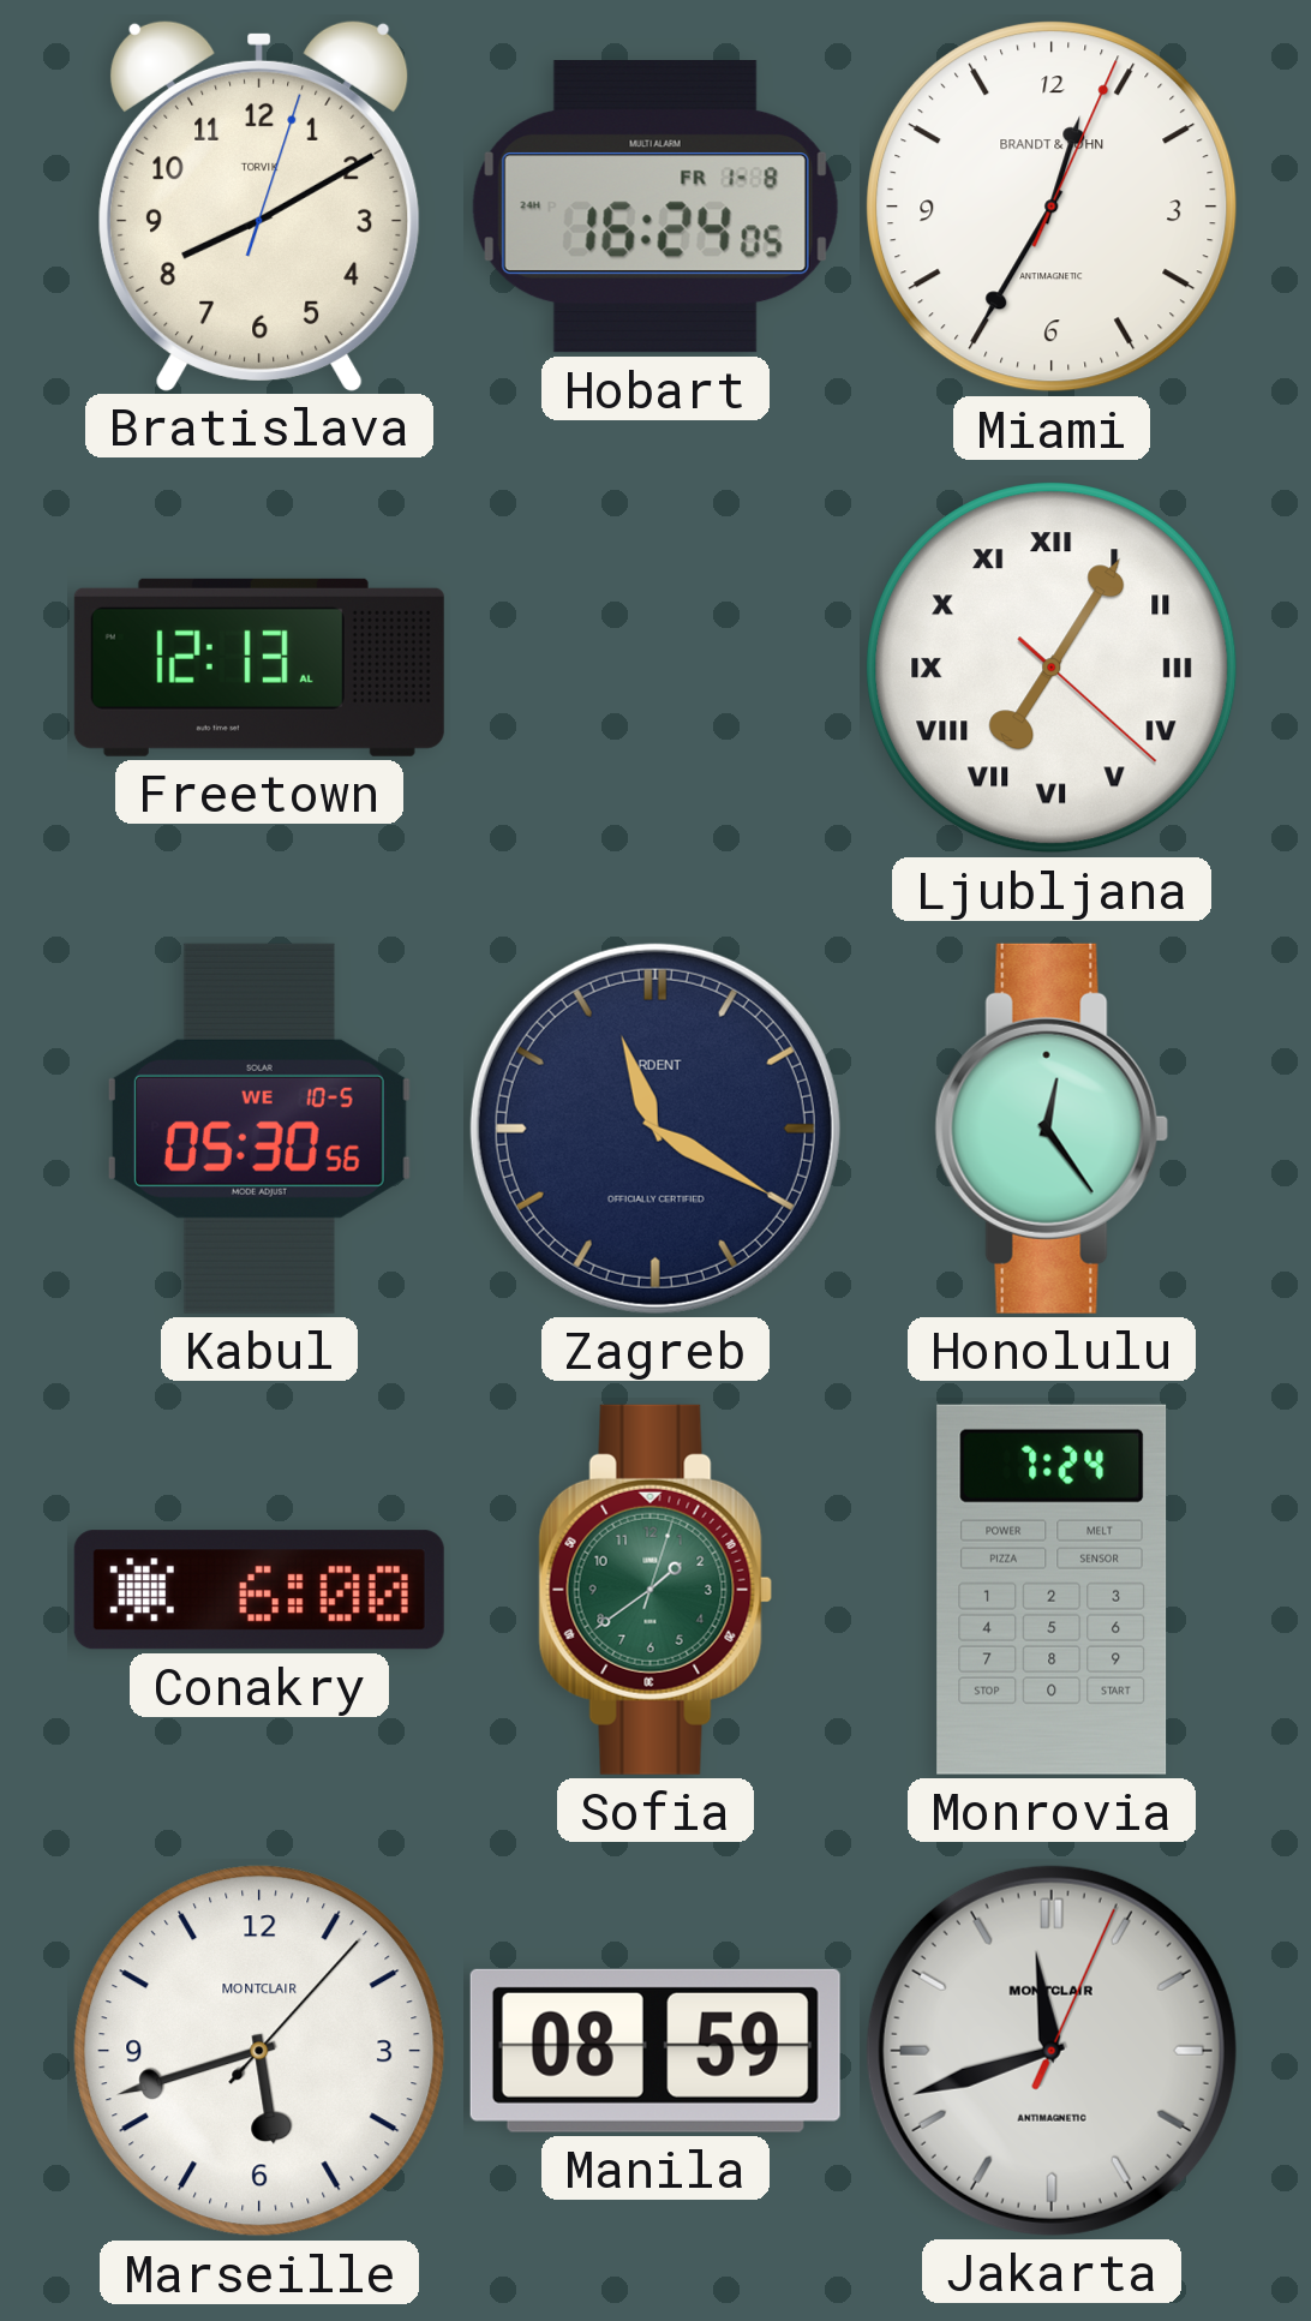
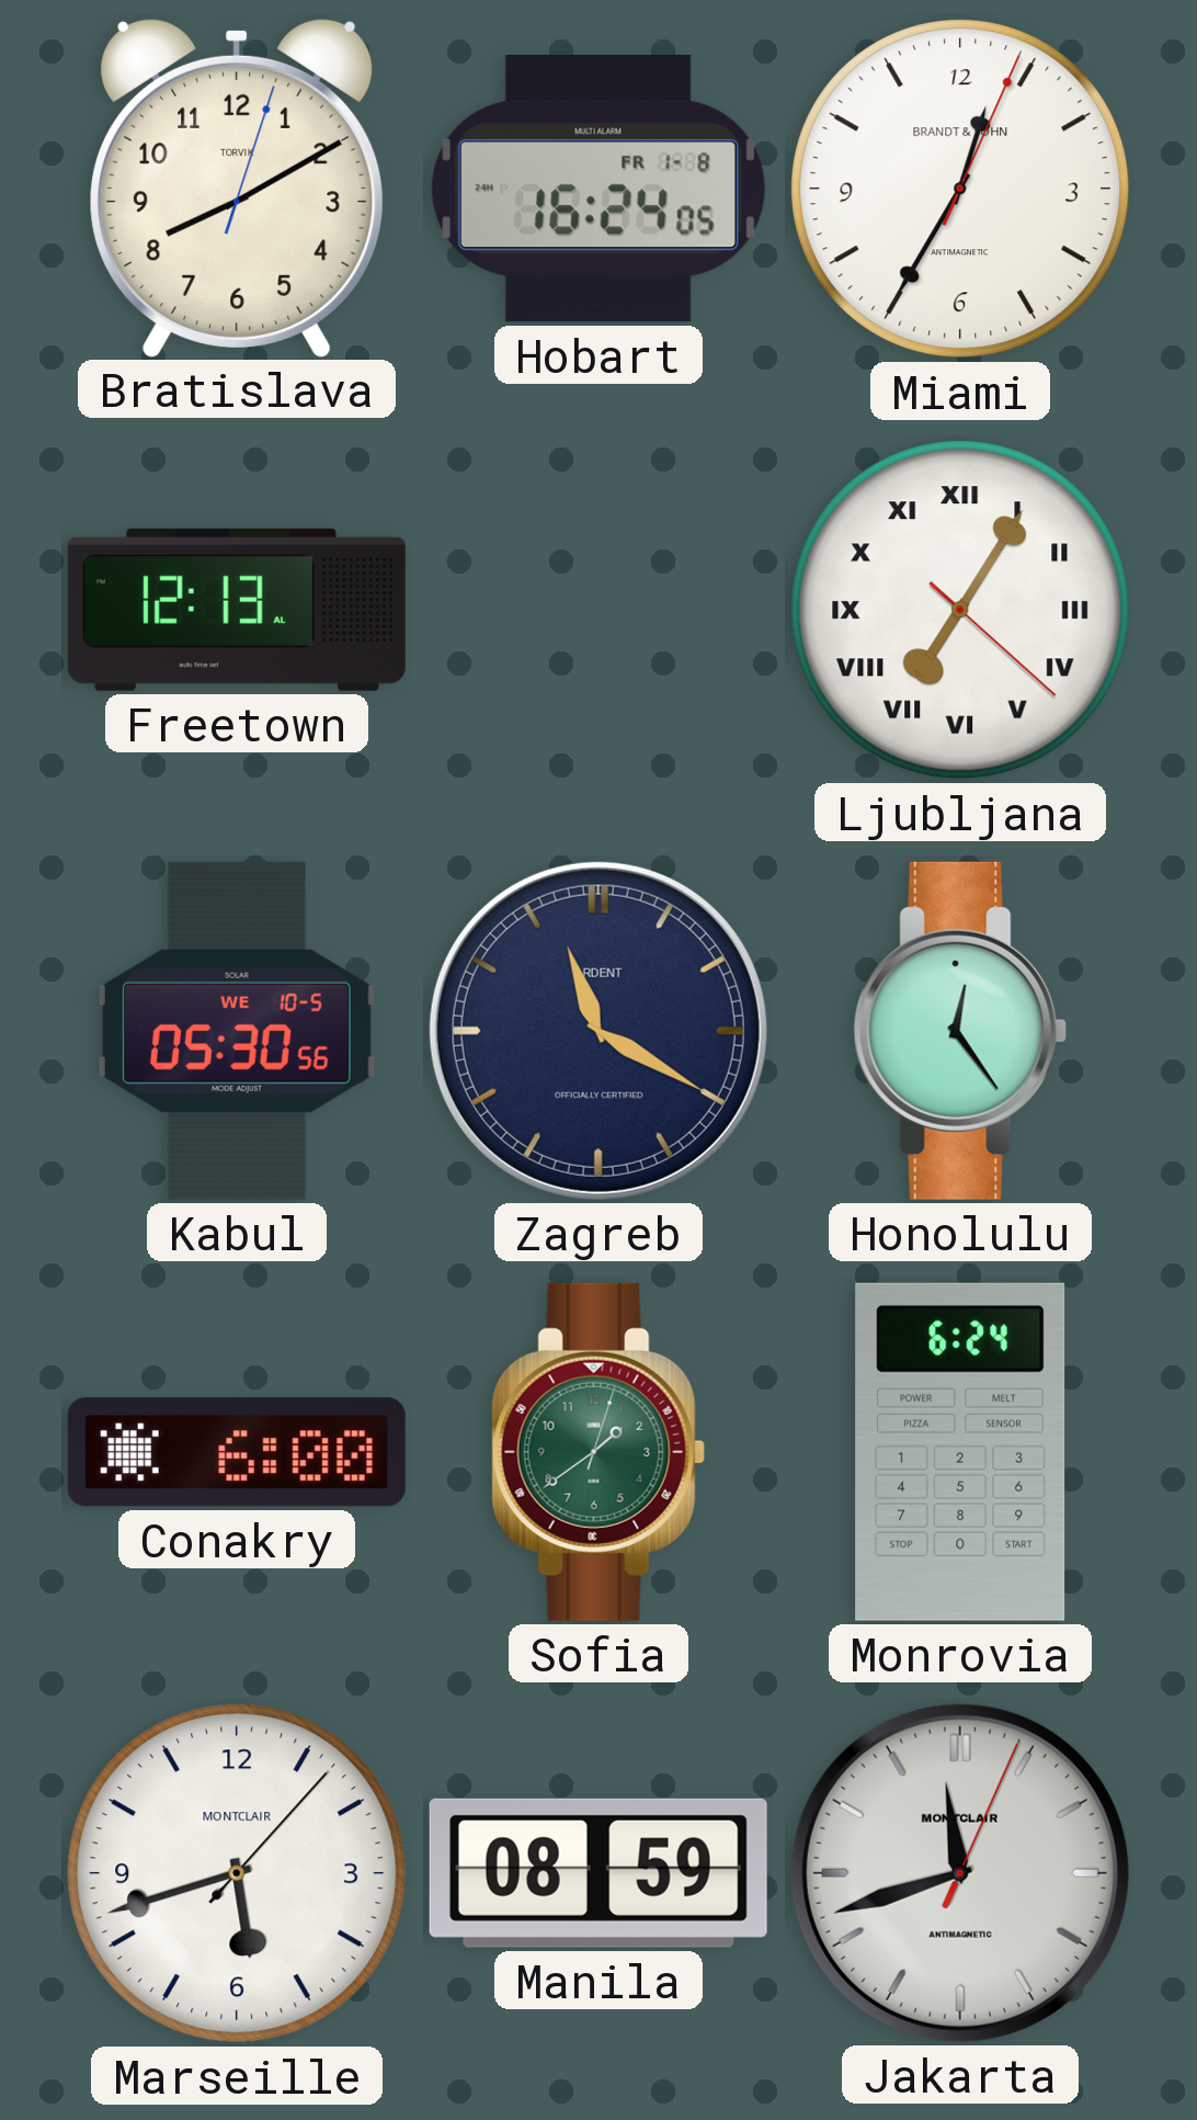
Monrovia: 7:24 -> 6:24
